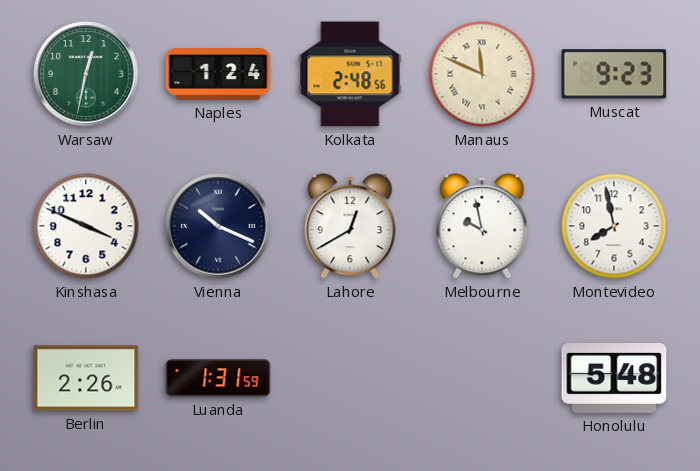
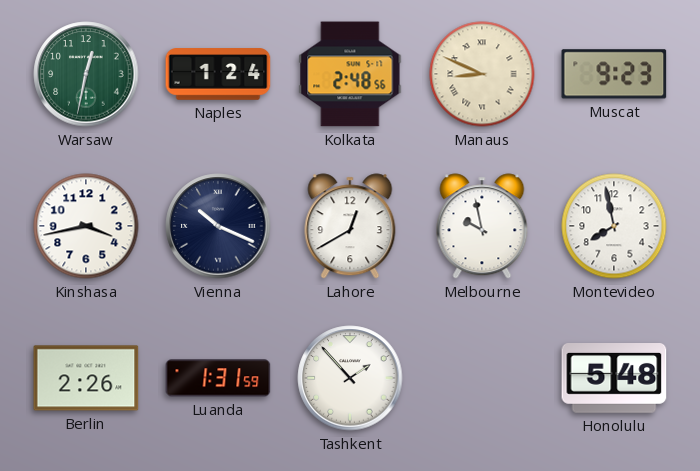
Manaus: 11:49 -> 8:49
Kinshasa: 3:49 -> 3:43
Tashkent: none -> 1:53
